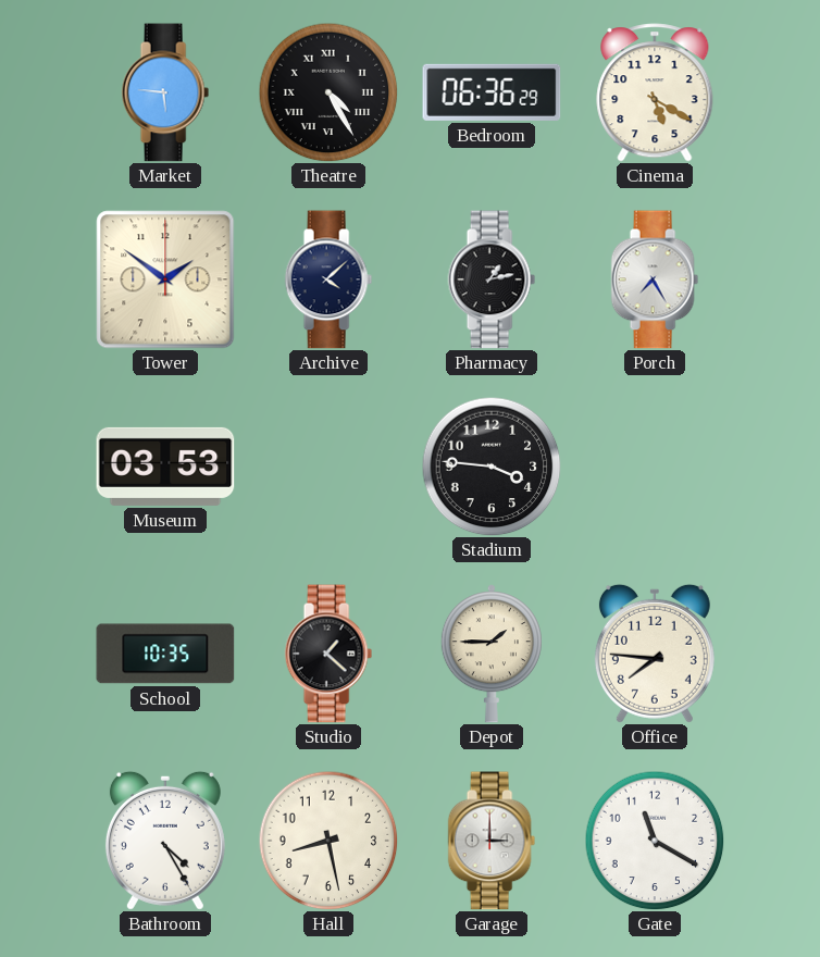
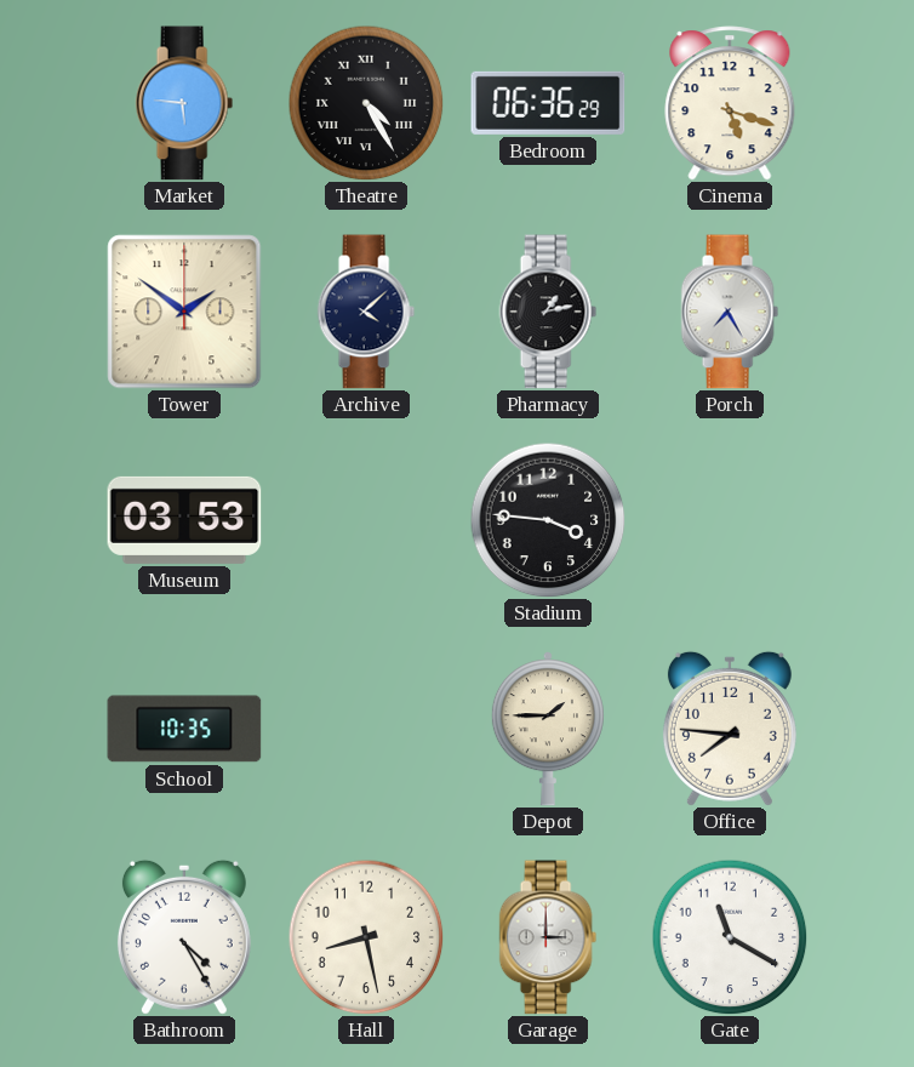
Cinema: 5:20 -> 5:18
Studio: 1:22 -> none
